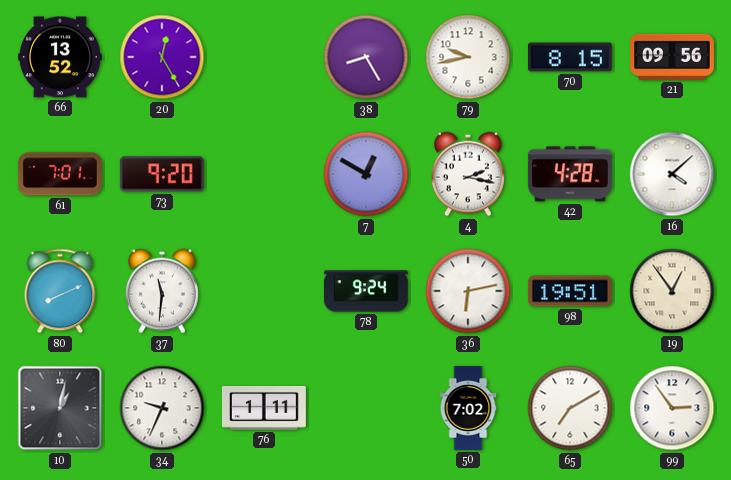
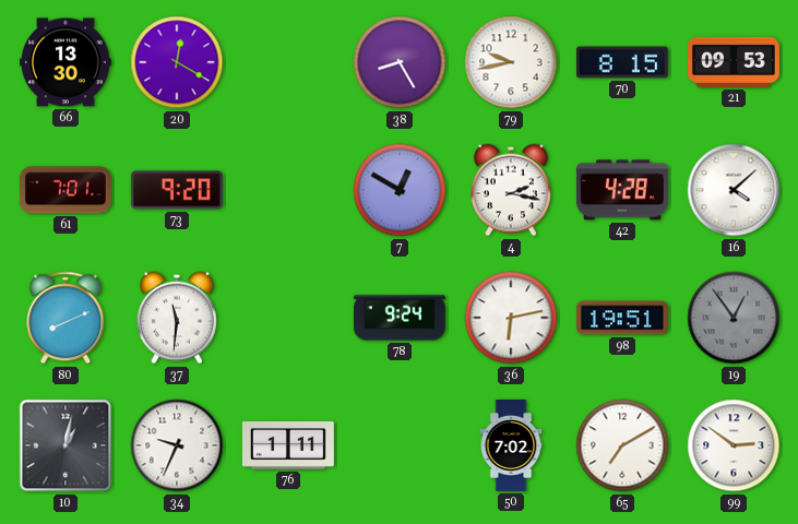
66: 13:52 -> 13:30
20: 12:25 -> 12:20
21: 09:56 -> 09:53
19 dial: cream -> grey
99: 2:54 -> 2:51
